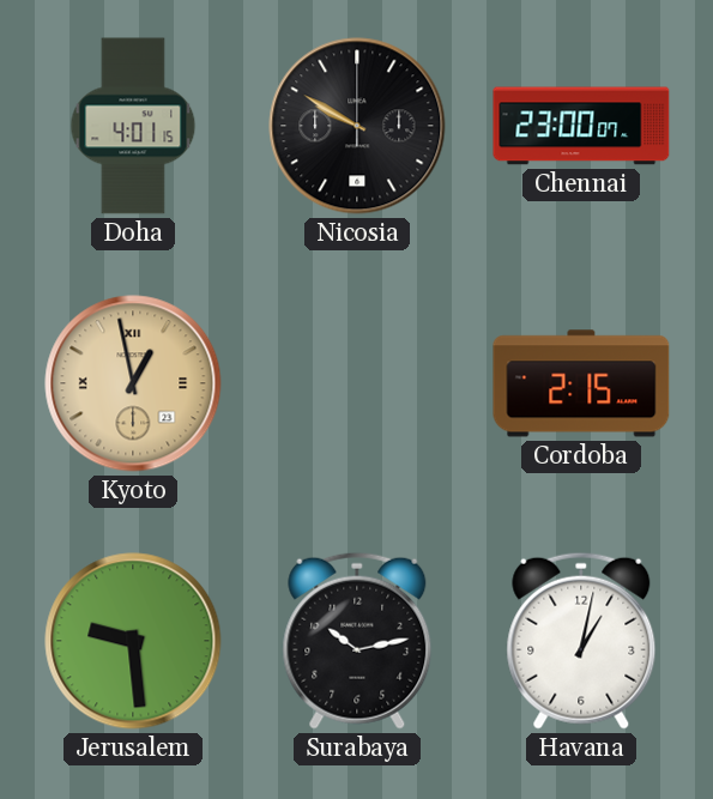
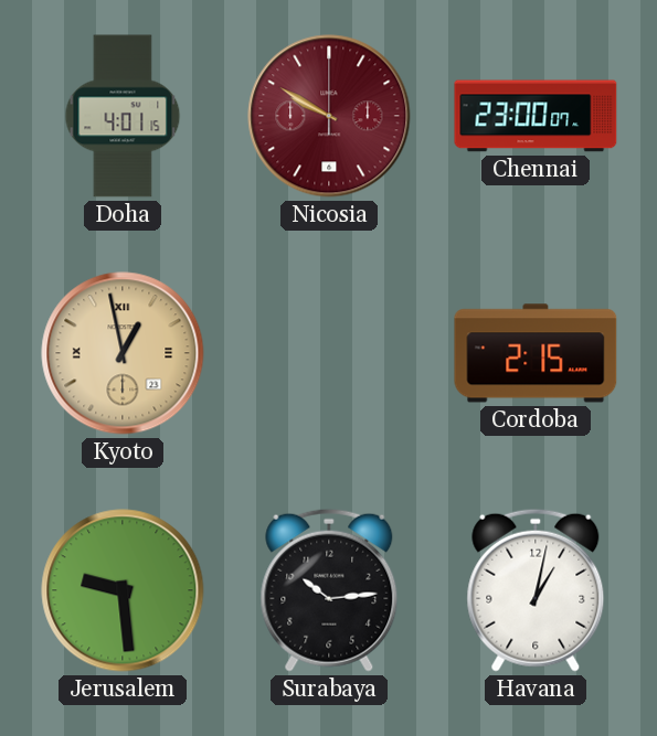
Nicosia dial: black -> burgundy
Surabaya: 10:13 -> 10:14
